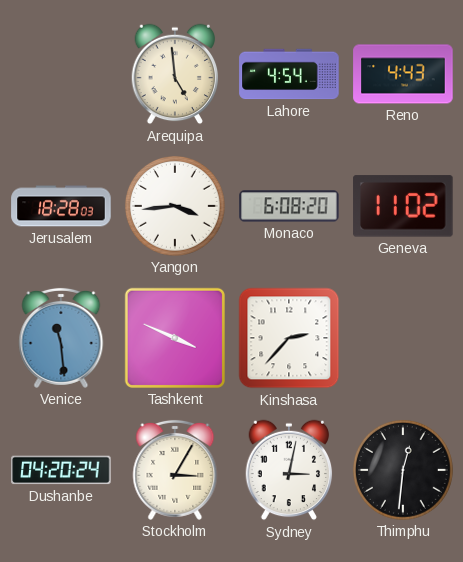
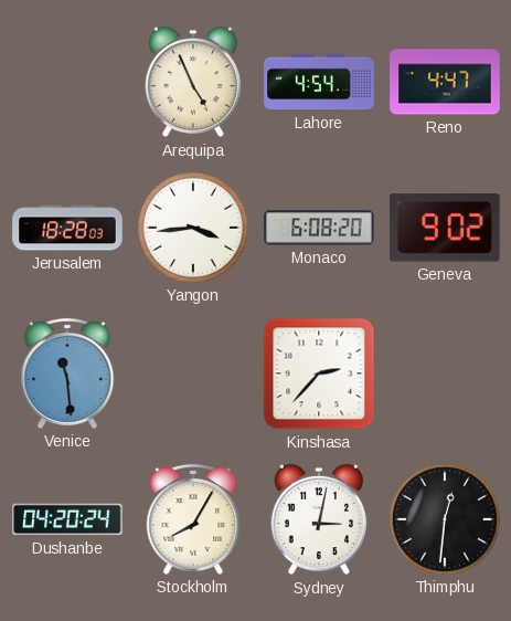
Arequipa: 4:59 -> 4:56
Reno: 4:43 -> 4:47
Geneva: 11:02 -> 9:02
Tashkent: 3:49 -> none
Stockholm: 3:05 -> 8:05
